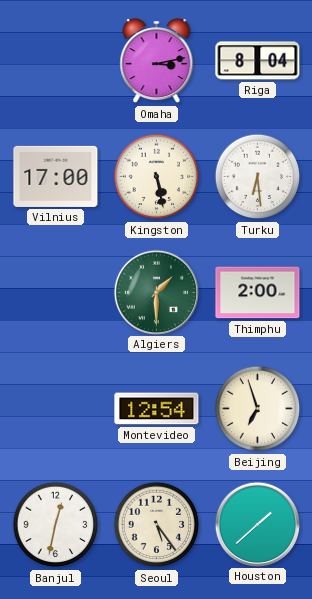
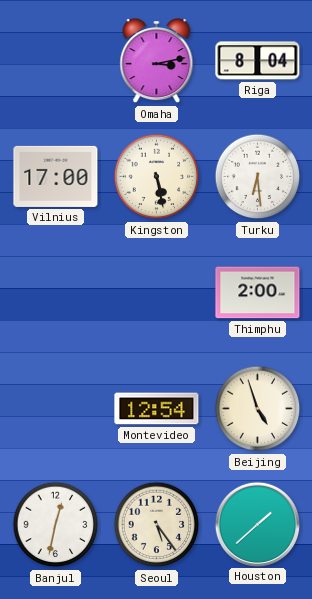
Algiers: 1:30 -> none
Beijing: 6:57 -> 4:57
